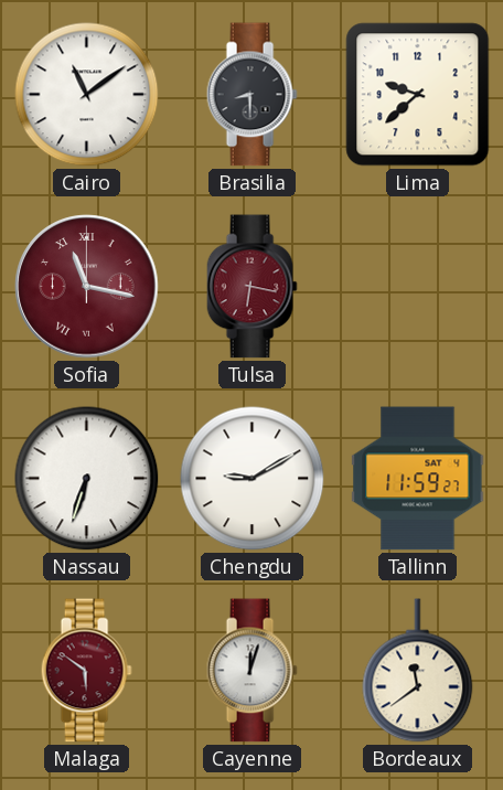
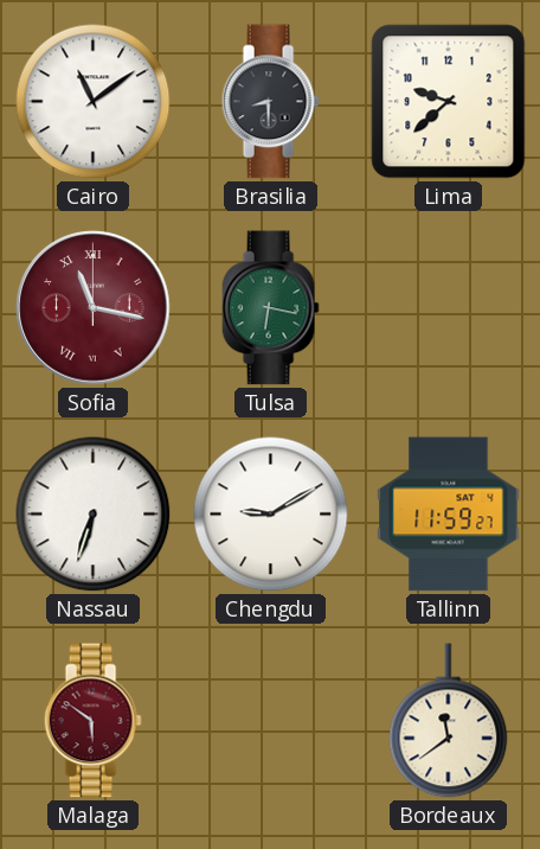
Tulsa dial: burgundy -> green
Cayenne: 12:03 -> none
